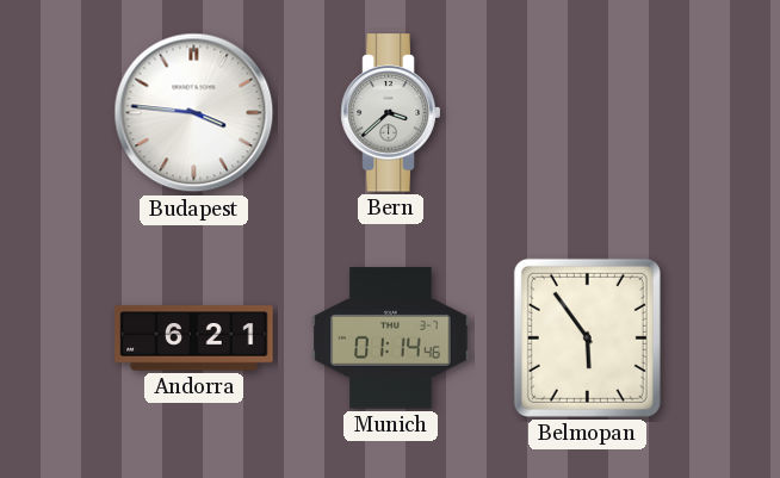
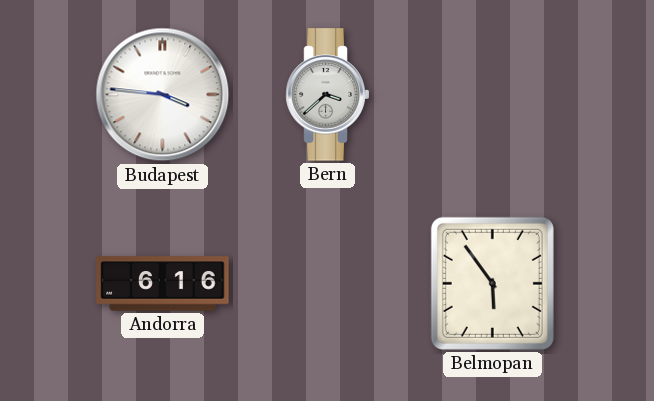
Andorra: 6:21 -> 6:16
Munich: 01:14 -> none
